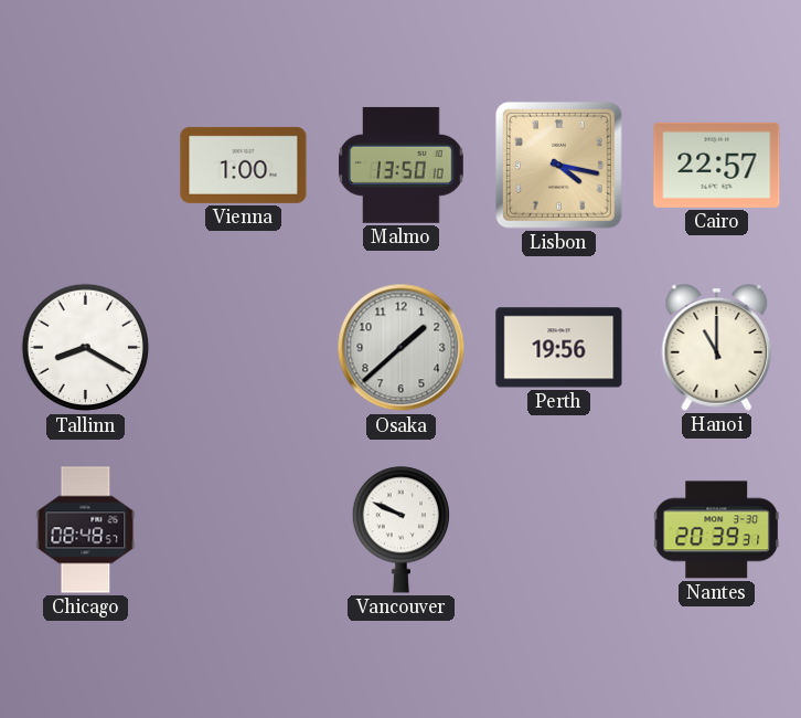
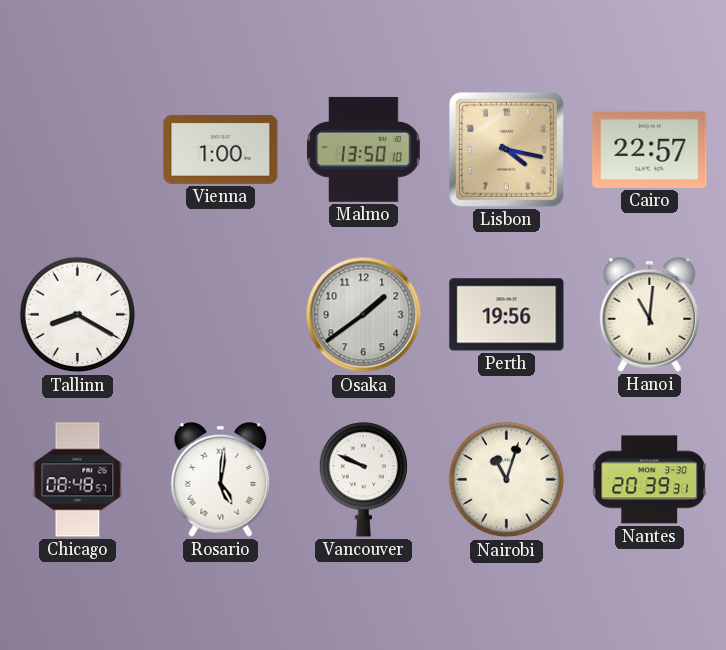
Osaka: 1:38 -> 1:39
Hanoi: 11:00 -> 11:01
Rosario: none -> 5:01
Nairobi: none -> 11:03
